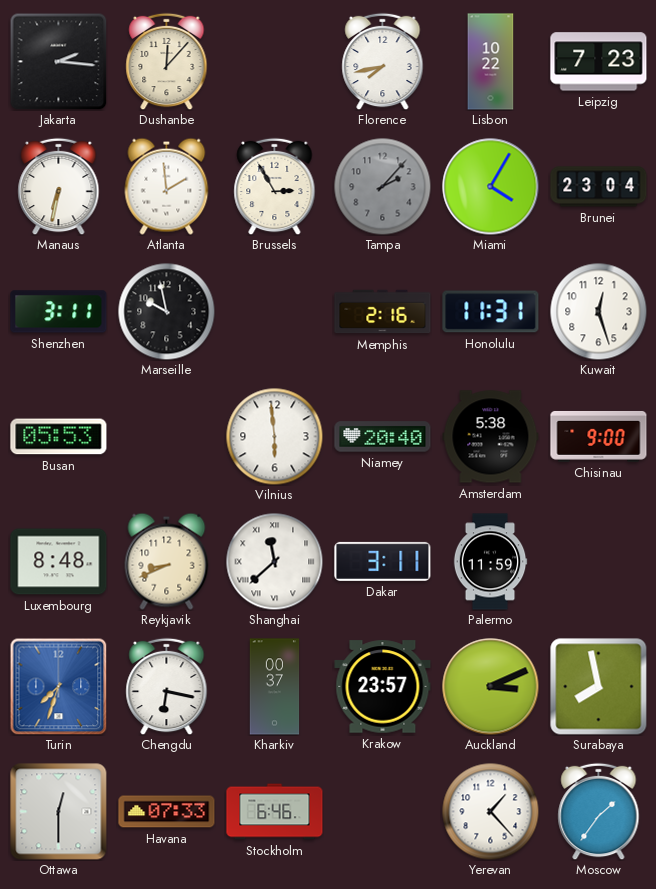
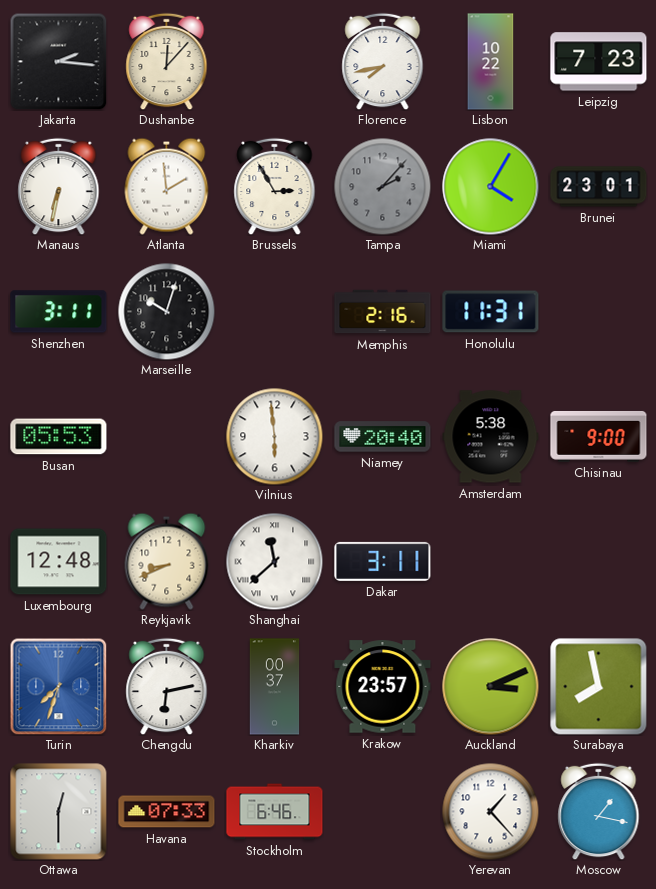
Brunei: 23:04 -> 23:01
Marseille: 9:58 -> 10:03
Kuwait: 12:27 -> none
Luxembourg: 8:48 -> 12:48
Palermo: 11:59 -> none
Chengdu: 6:17 -> 6:13
Moscow: 1:36 -> 1:17
